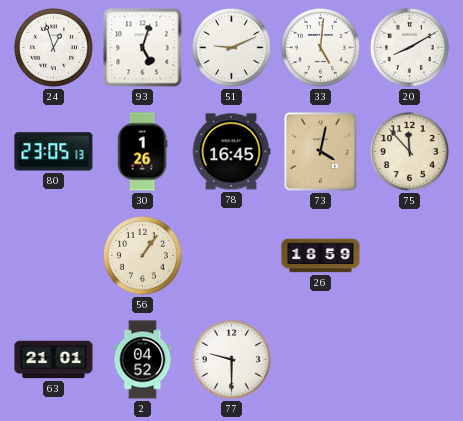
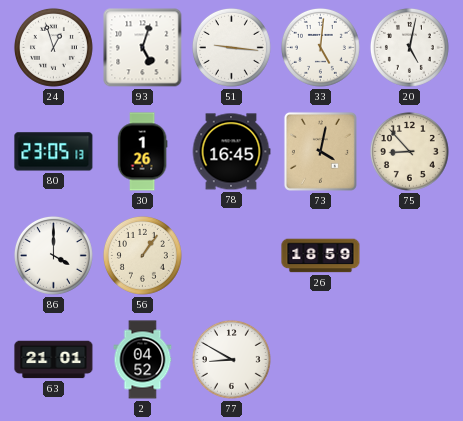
51: 9:11 -> 9:16
20: 8:10 -> 5:02
75: 11:53 -> 8:53
86: none -> 4:00
77: 9:30 -> 8:50
